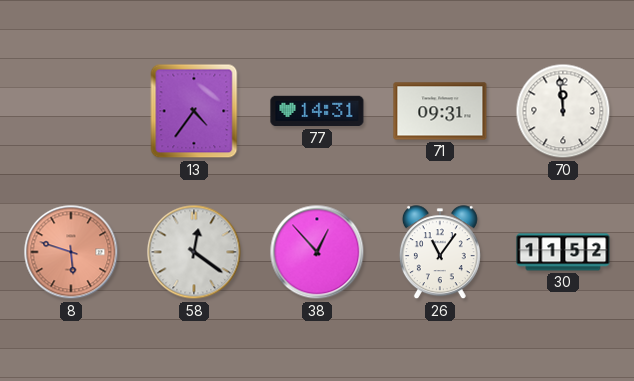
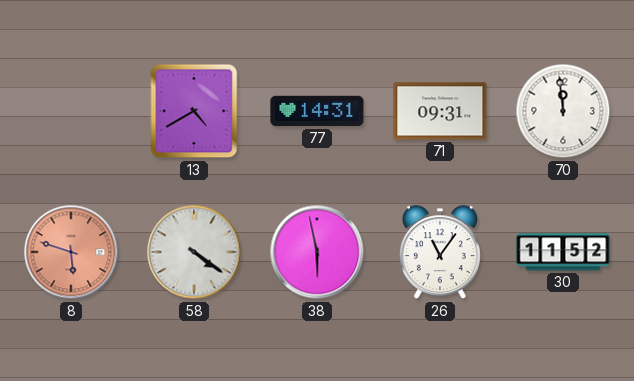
13: 4:36 -> 4:40
58: 12:21 -> 4:21
38: 12:53 -> 5:58
